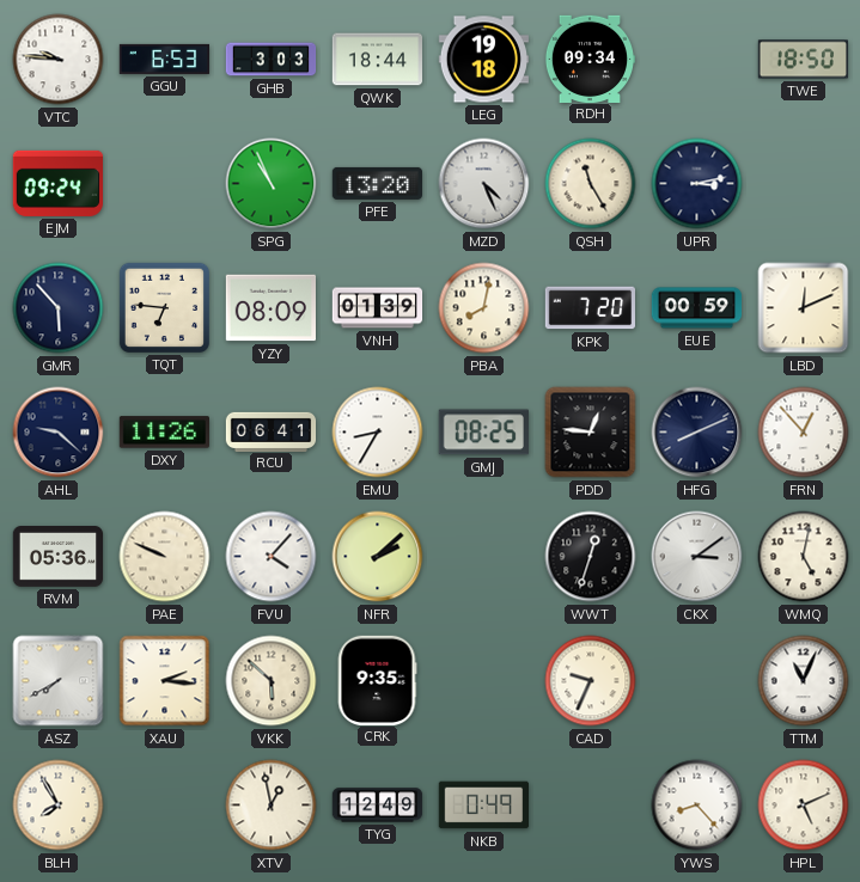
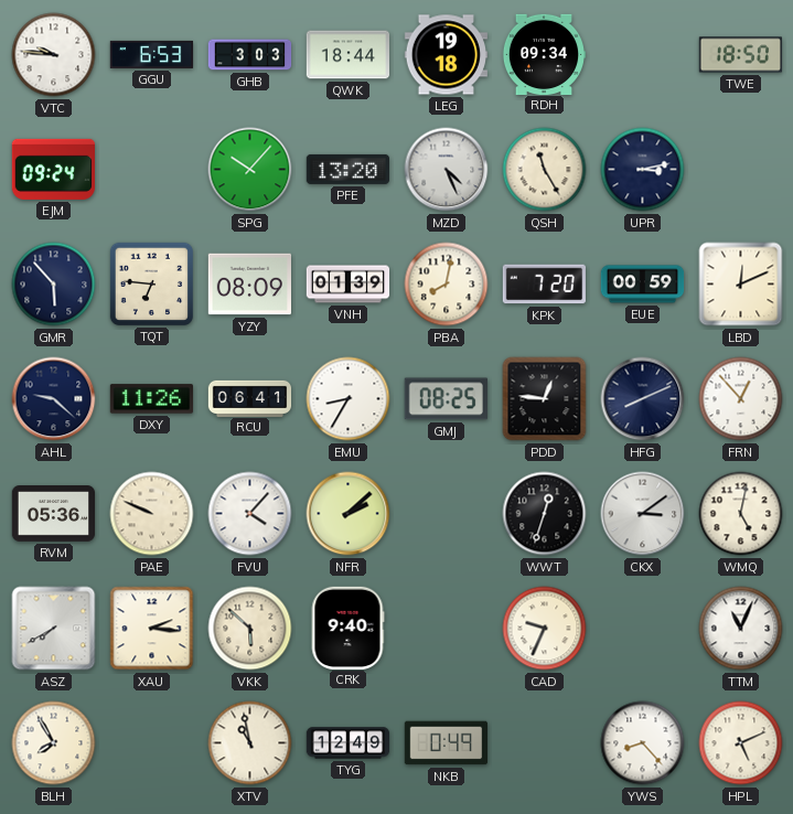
SPG: 10:56 -> 10:07
CRK: 9:35 -> 9:40
XTV: 12:58 -> 10:58
